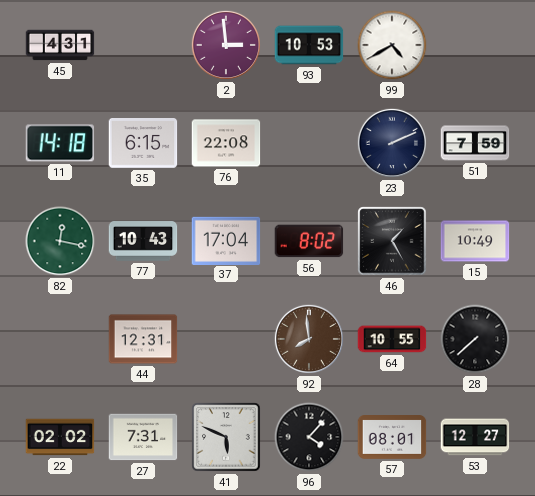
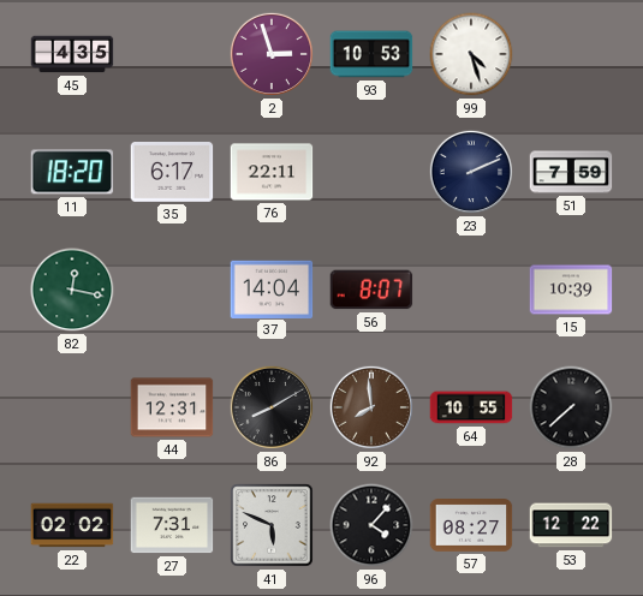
45: 4:31 -> 4:35
2: 2:59 -> 2:57
99: 4:40 -> 4:27
11: 14:18 -> 18:20
35: 6:15 -> 6:17
76: 22:08 -> 22:11
77: 10:43 -> none
37: 17:04 -> 14:04
56: 8:02 -> 8:07
46: 1:25 -> none
15: 10:49 -> 10:39
86: none -> 8:10
57: 08:01 -> 08:27
53: 12:27 -> 12:22
